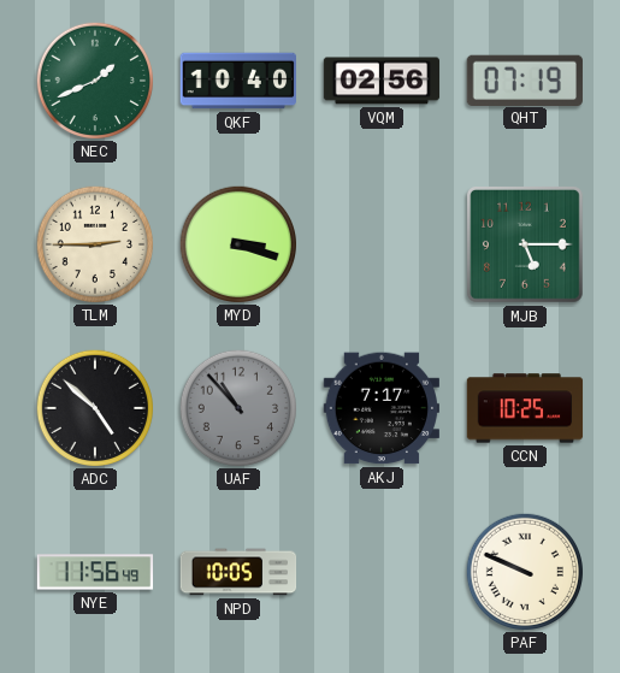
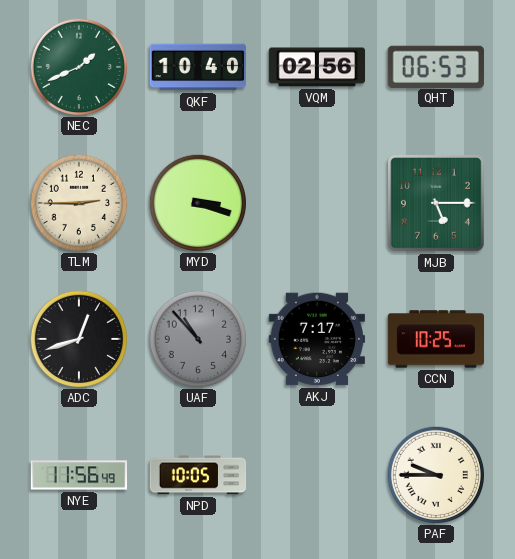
QHT: 07:19 -> 06:53
ADC: 4:52 -> 12:42
PAF: 9:49 -> 9:45
